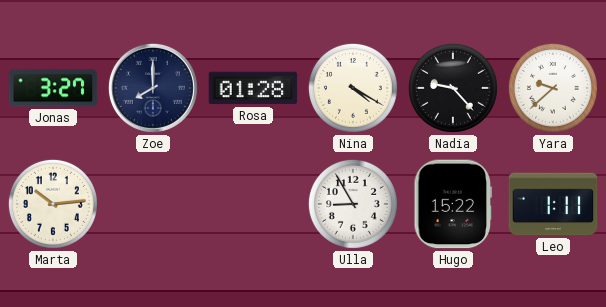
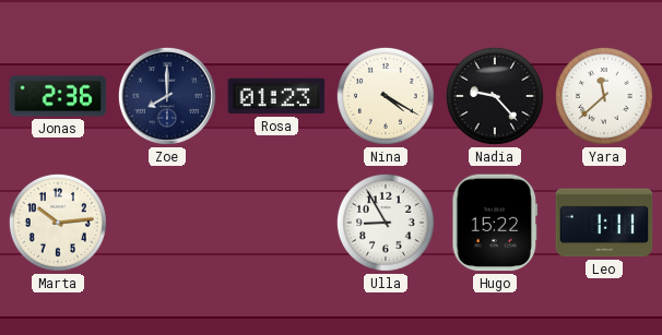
Jonas: 3:27 -> 2:36
Rosa: 01:28 -> 01:23
Yara: 9:38 -> 11:38
